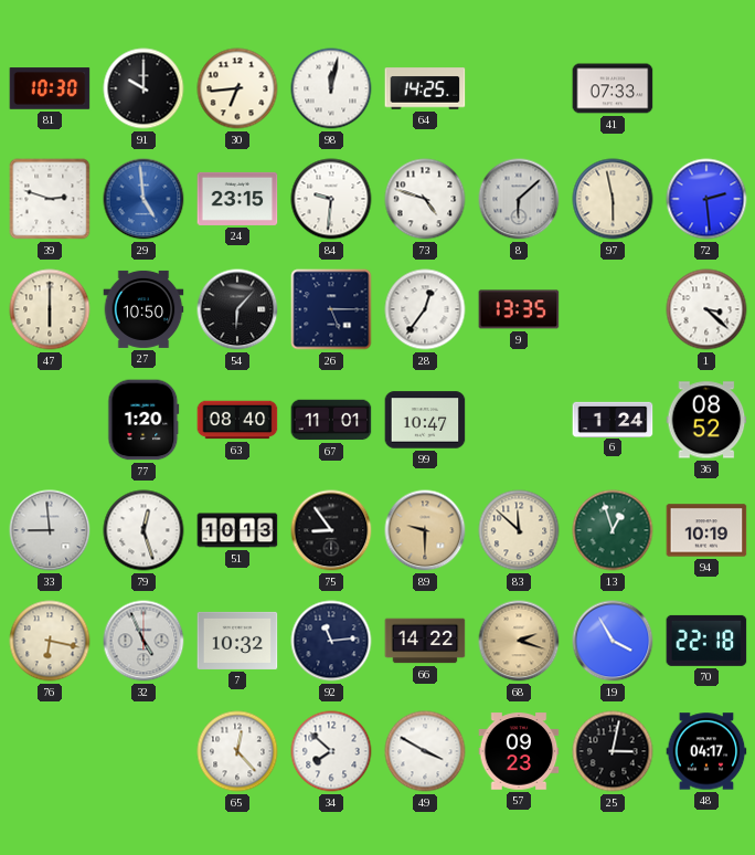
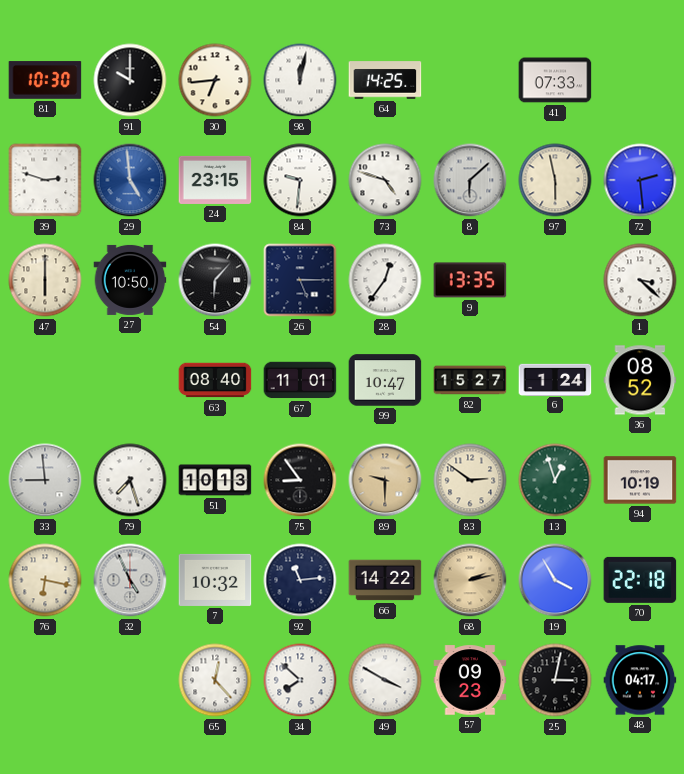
77: 1:20 -> none
82: none -> 15:27
79: 12:27 -> 7:27
83: 11:52 -> 2:51
68: 2:18 -> 2:13
